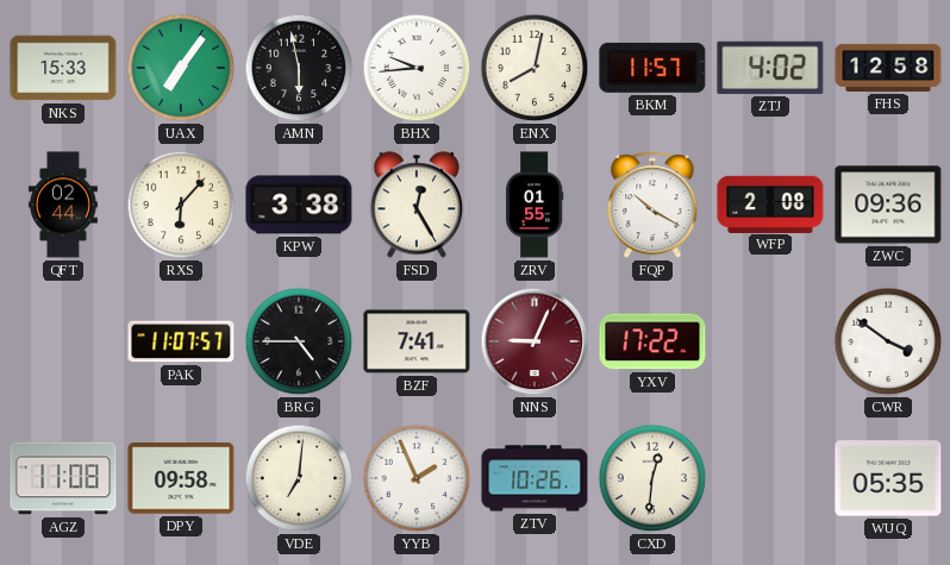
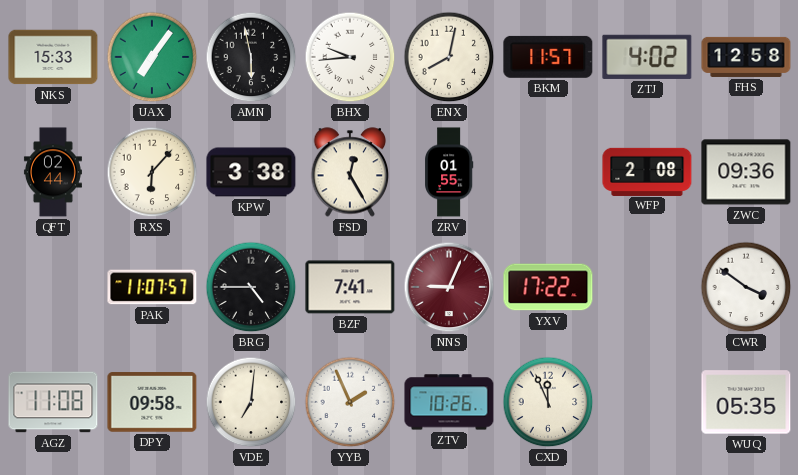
FQP: 10:20 -> none
CXD: 12:31 -> 11:56
